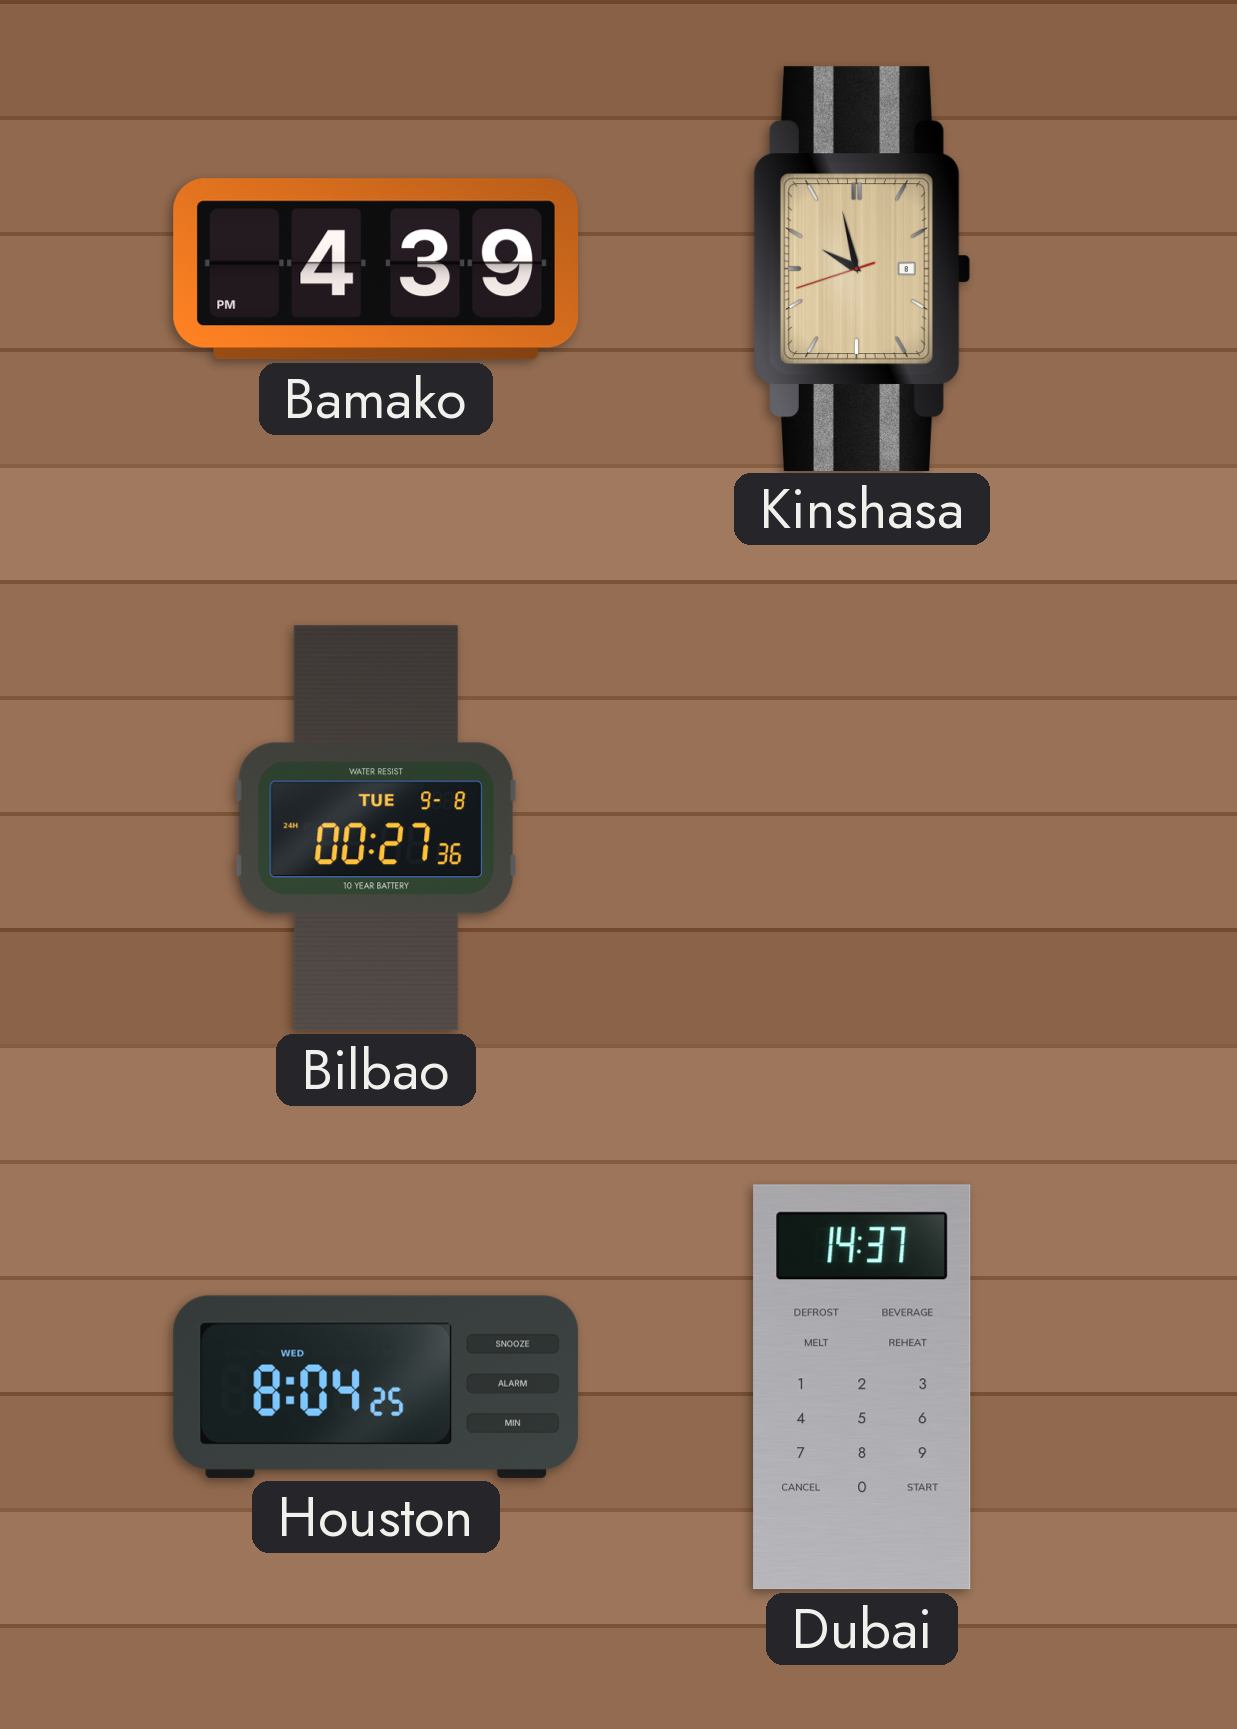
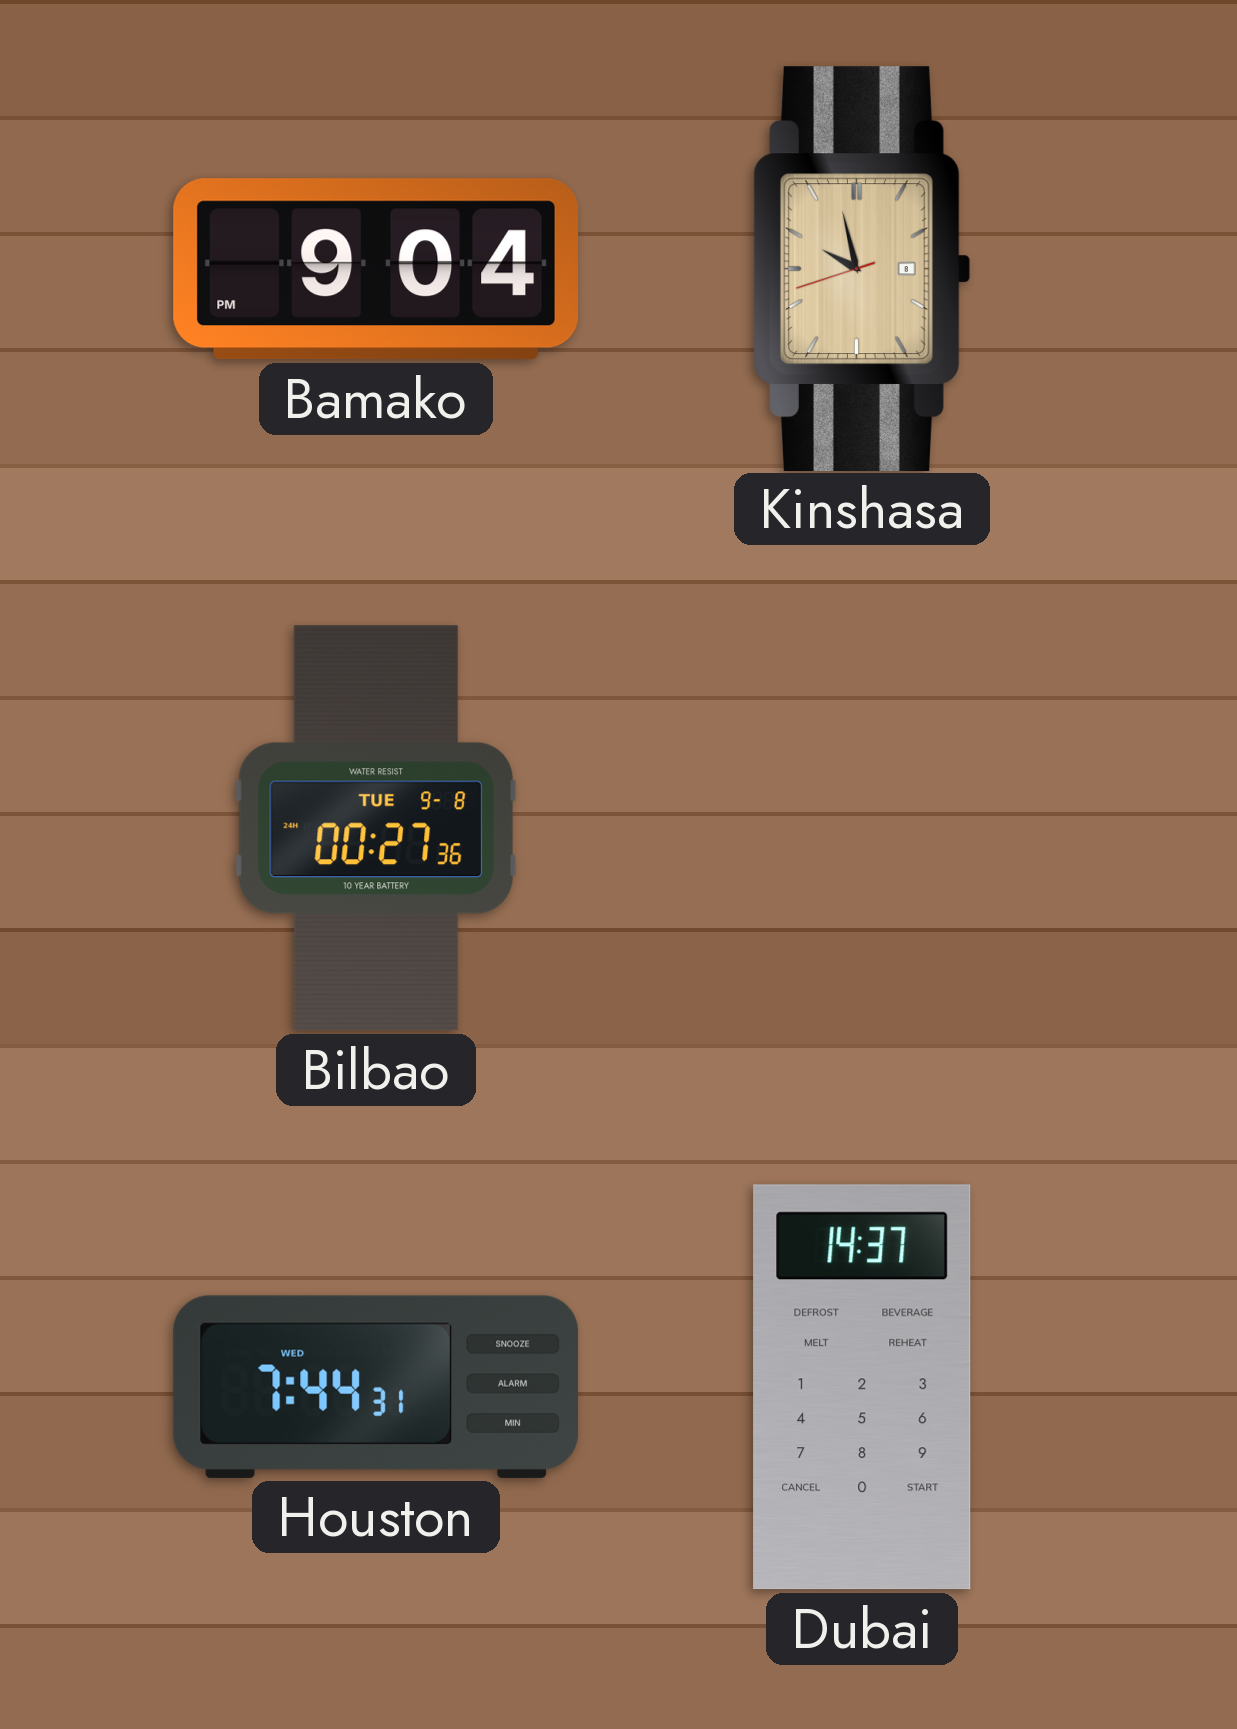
Bamako: 4:39 -> 9:04
Houston: 8:04 -> 7:44
